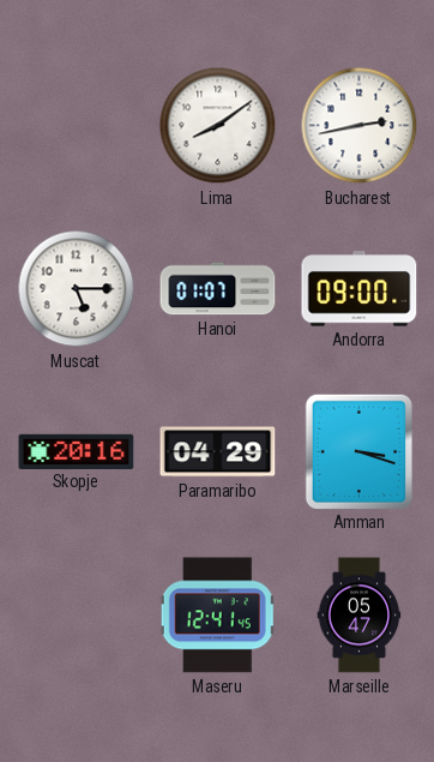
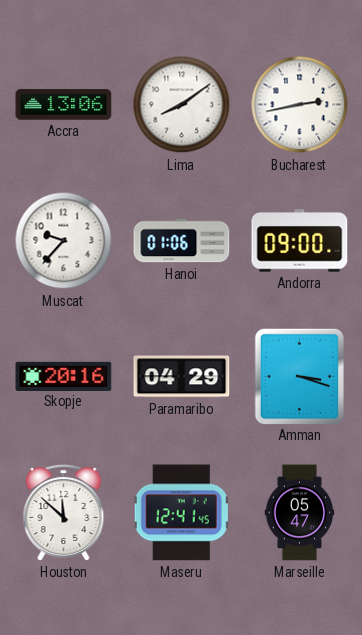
Accra: none -> 13:06
Muscat: 5:15 -> 9:37
Hanoi: 01:07 -> 01:06
Houston: none -> 11:52
